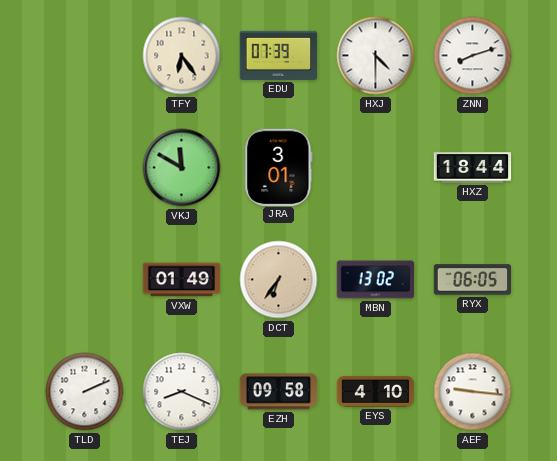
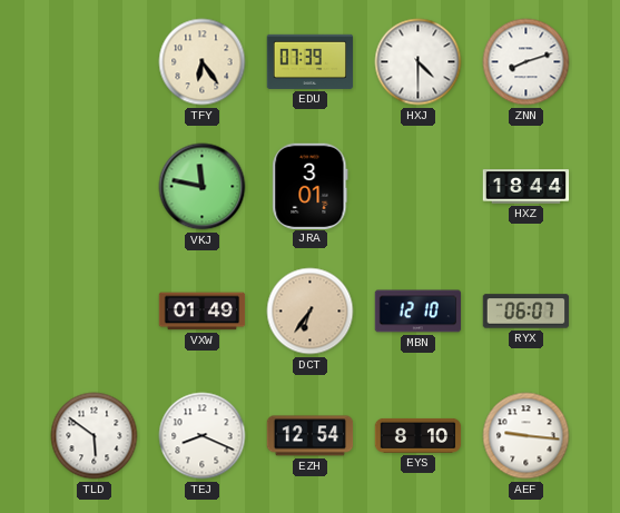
VKJ: 11:50 -> 11:47
MBN: 13:02 -> 12:10
RYX: 06:05 -> 06:07
TLD: 2:11 -> 5:51
EZH: 09:58 -> 12:54
EYS: 4:10 -> 8:10
